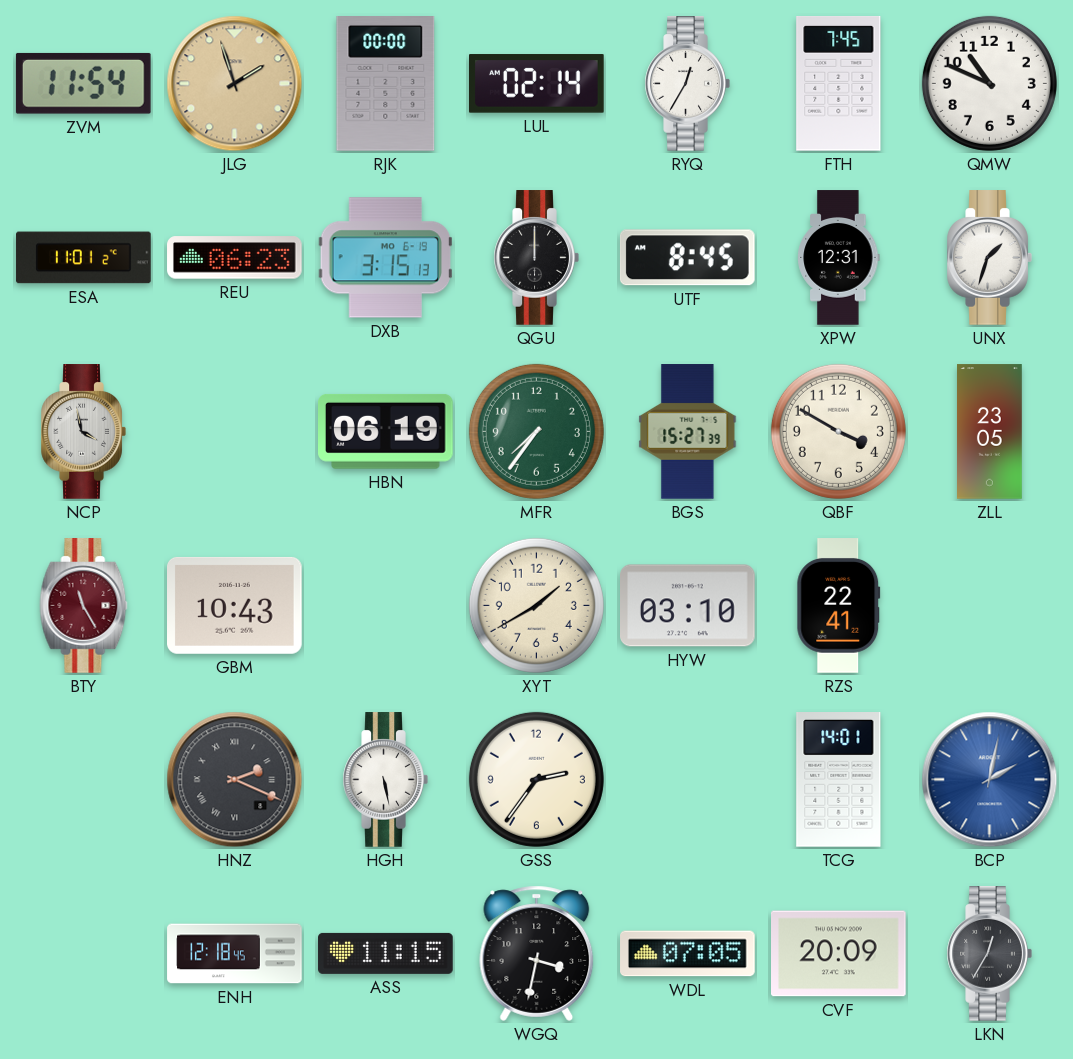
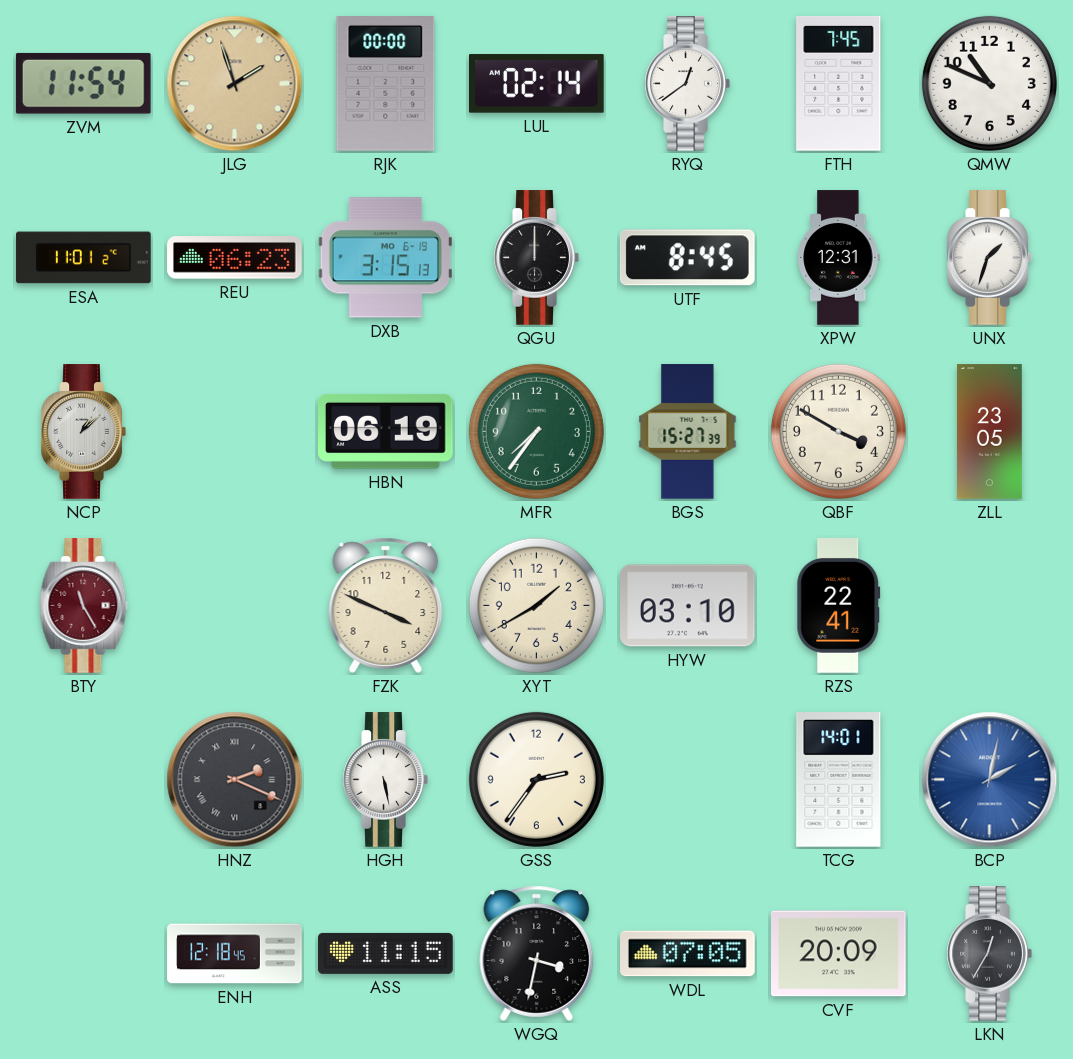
RYQ: 12:35 -> 12:39
NCP: 3:58 -> 1:08
GBM: 10:43 -> none
FZK: none -> 3:49
